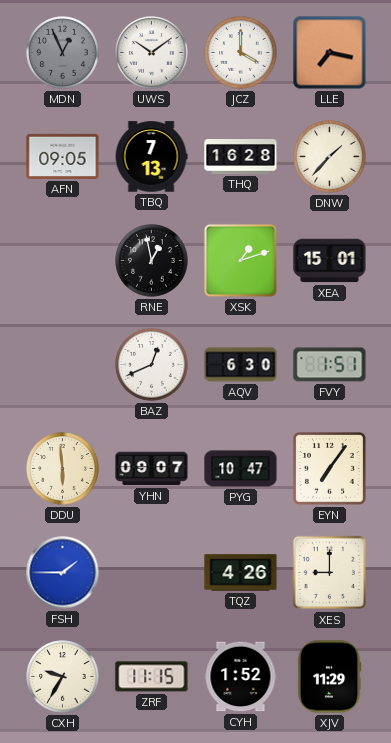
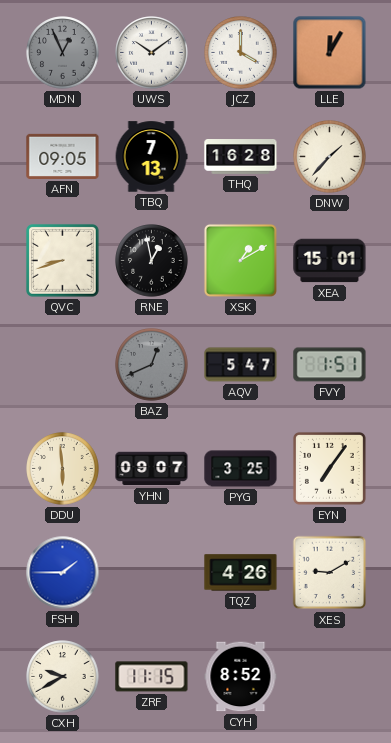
LLE: 7:17 -> 12:05
QVC: none -> 8:42
XSK: 1:12 -> 1:10
BAZ dial: white -> grey
AQV: 6:30 -> 5:47
PYG: 10:47 -> 3:25
XES: 9:00 -> 9:10
CXH: 9:35 -> 9:40
CYH: 1:52 -> 8:52
XJV: 11:29 -> none
